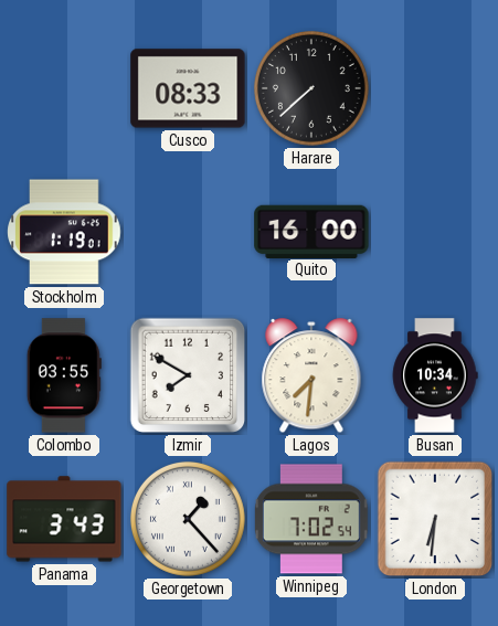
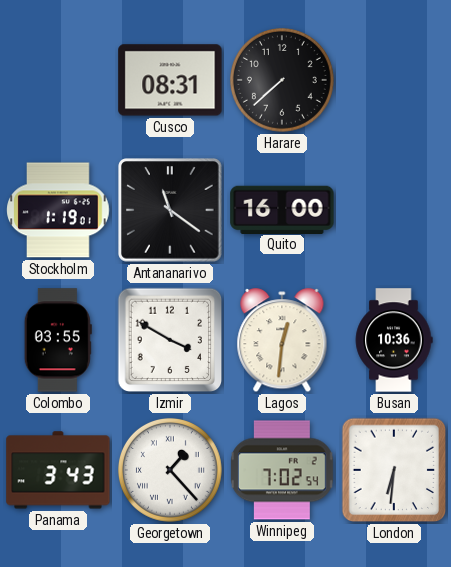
Cusco: 08:33 -> 08:31
Antananarivo: none -> 11:21
Izmir: 7:50 -> 3:50
Lagos: 7:31 -> 12:31
Busan: 10:34 -> 10:36
